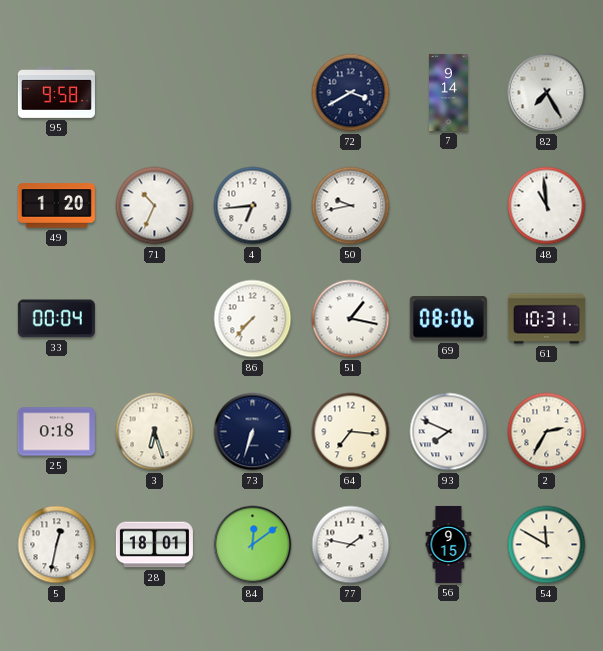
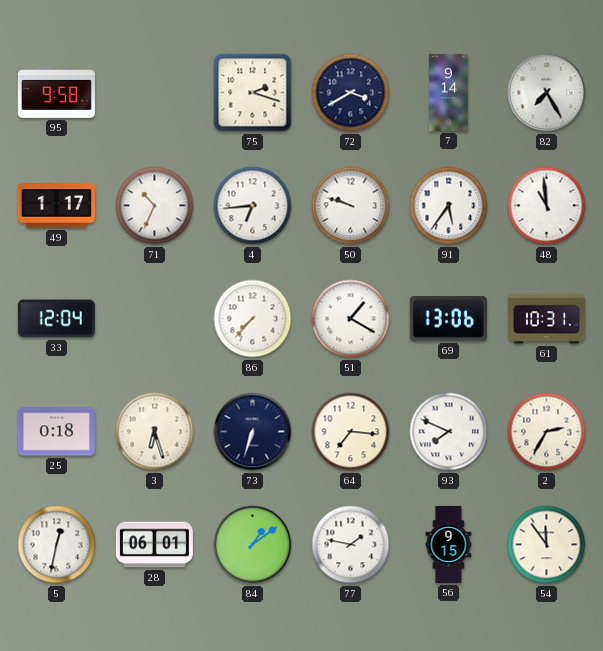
75: none -> 2:18
49: 1:20 -> 1:17
50: 9:43 -> 9:48
91: none -> 5:36
33: 00:04 -> 12:04
51: 1:17 -> 1:20
69: 08:06 -> 13:06
28: 18:01 -> 06:01
84: 12:09 -> 1:09
54: 11:50 -> 11:54
